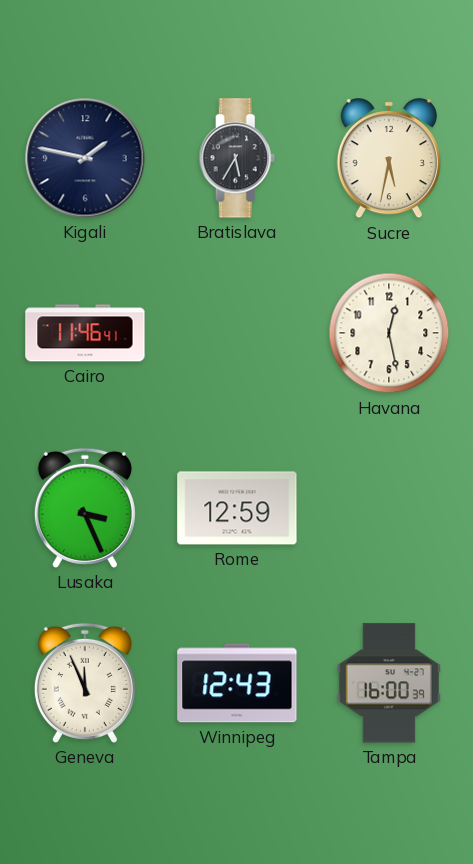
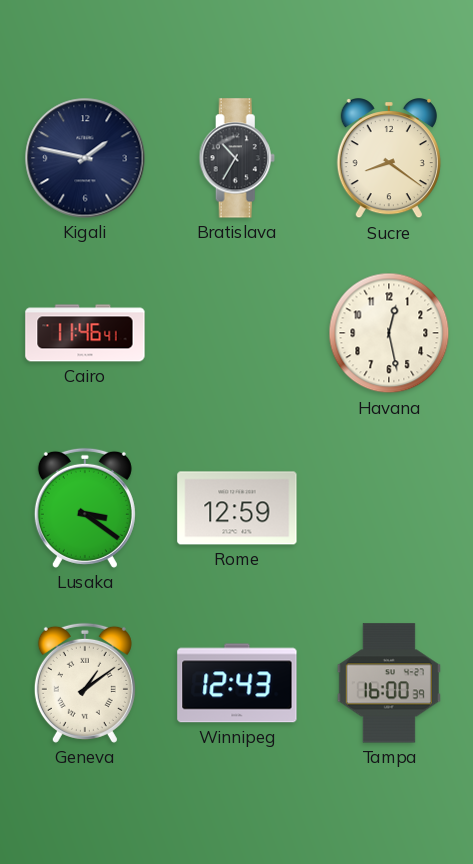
Bratislava: 5:35 -> 10:35
Sucre: 5:32 -> 8:21
Lusaka: 3:26 -> 3:21
Geneva: 11:56 -> 1:09
